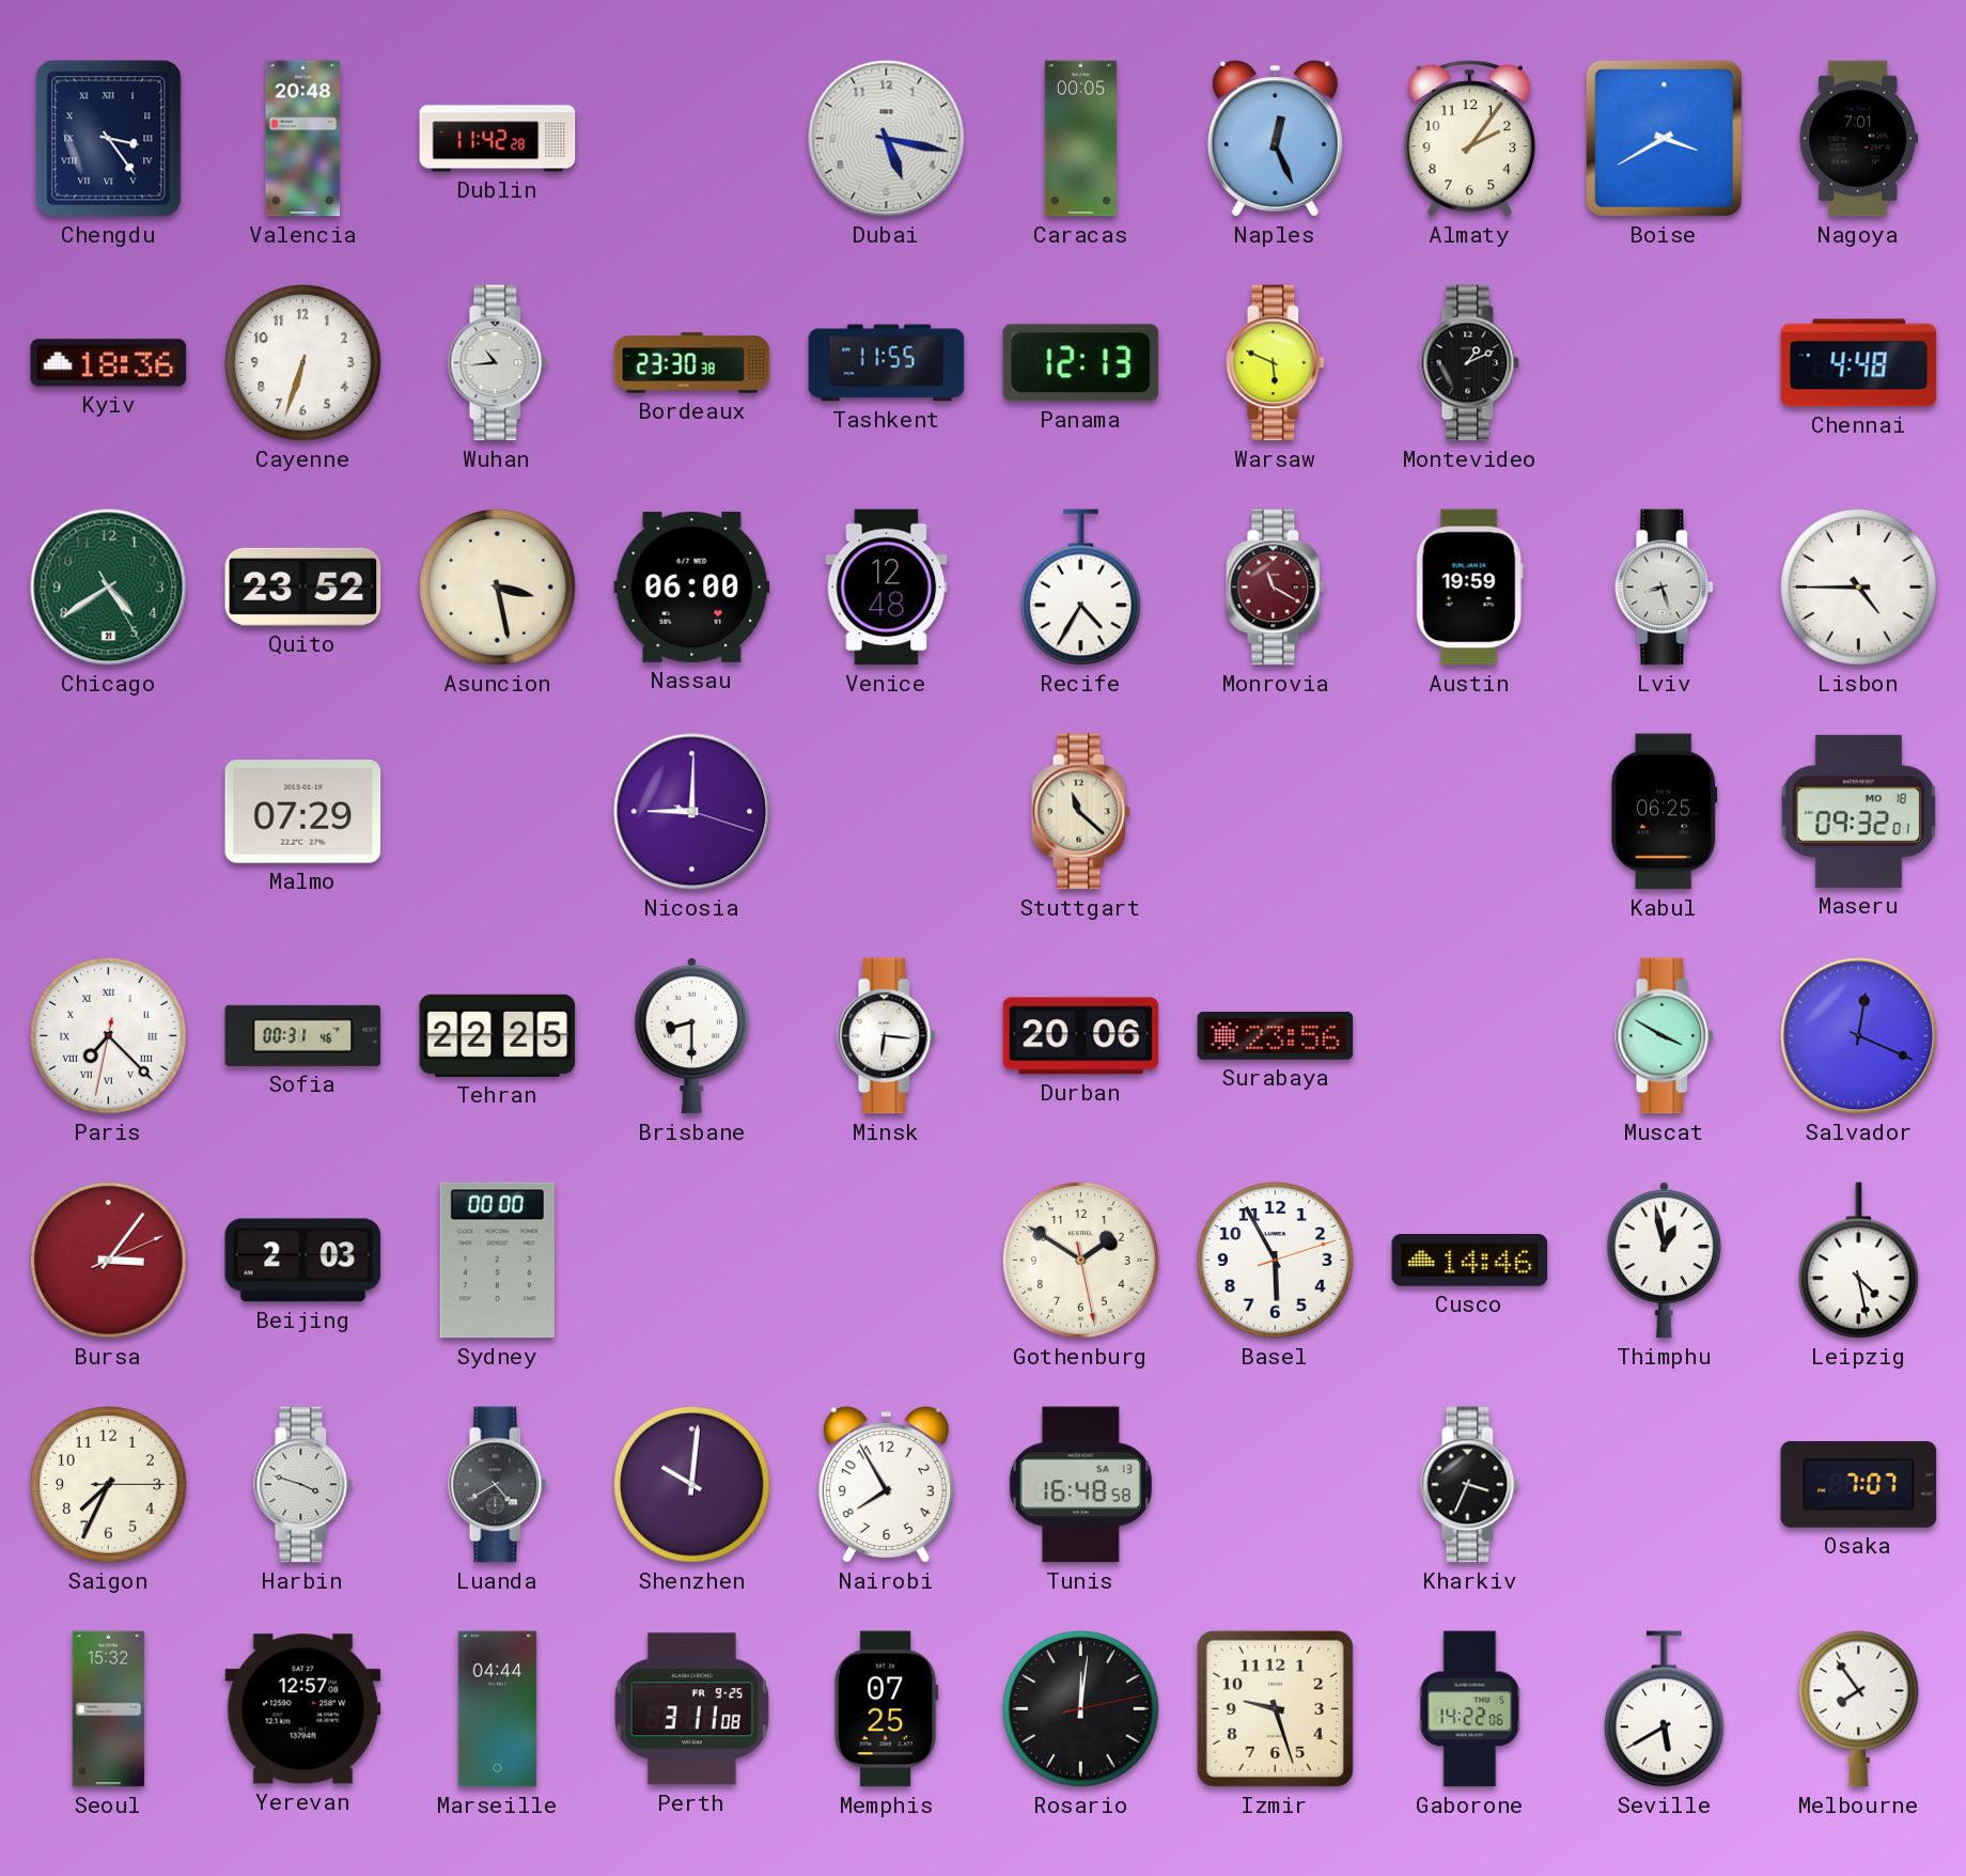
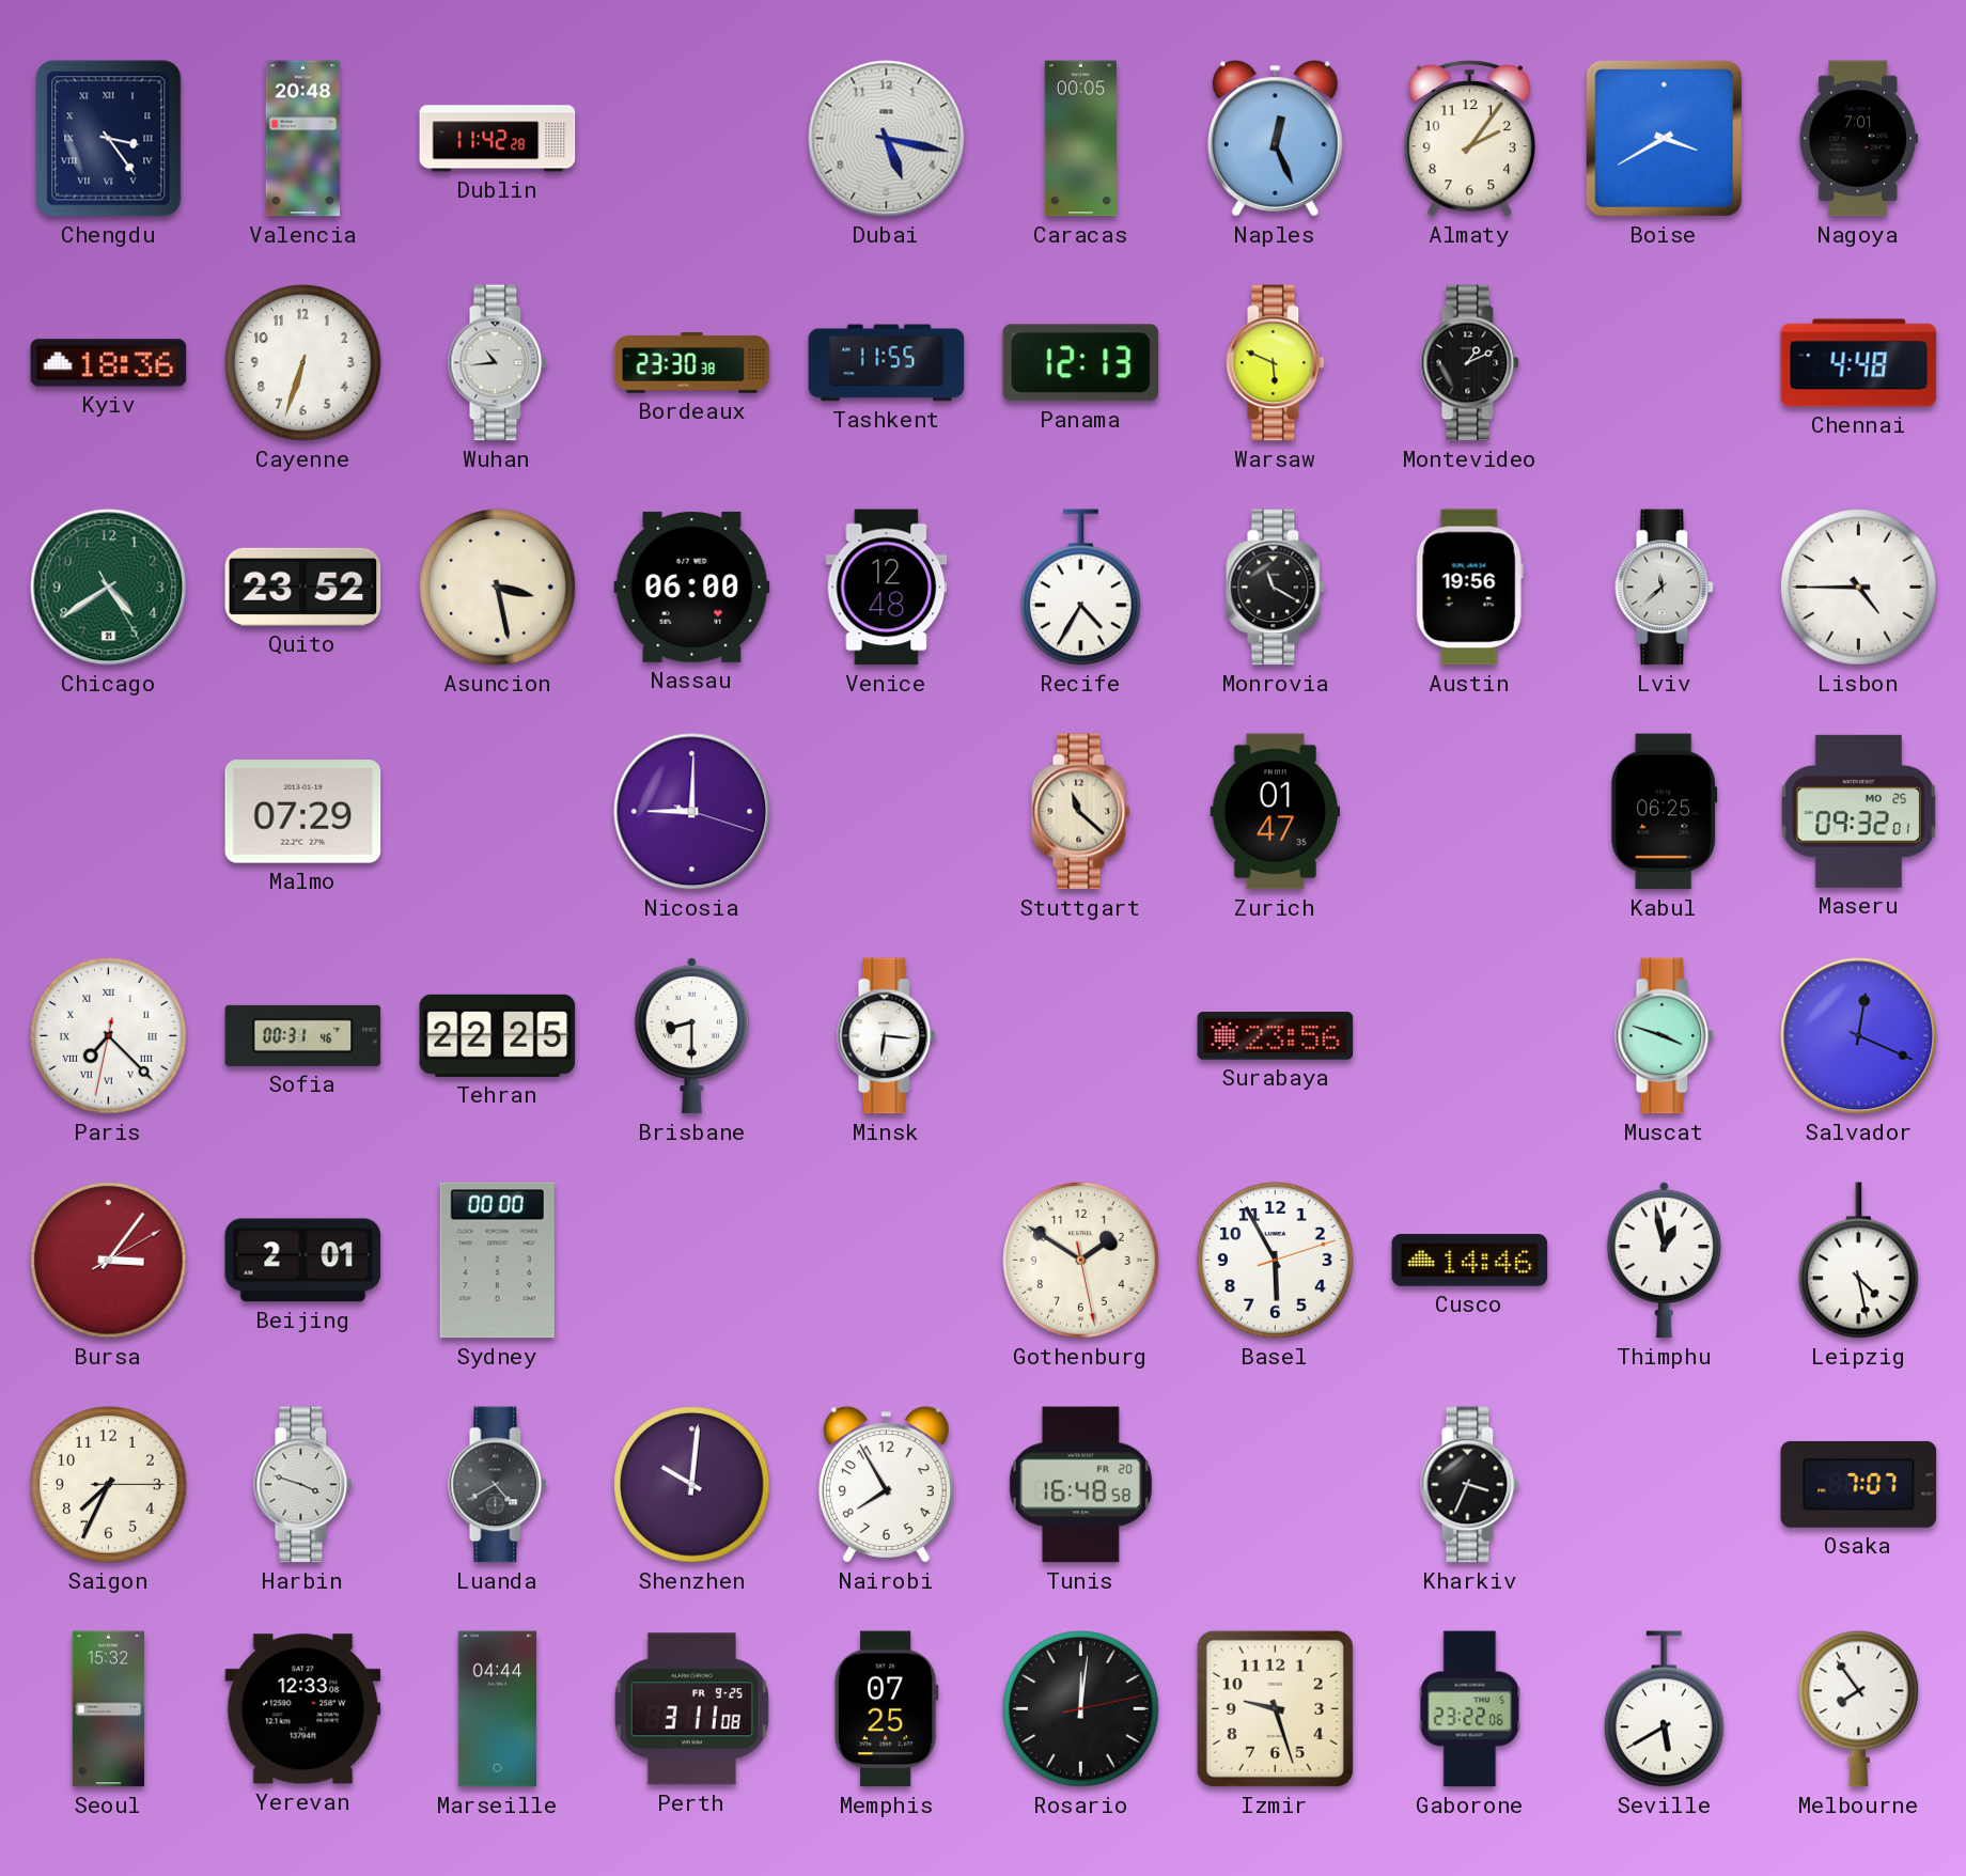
Monrovia dial: burgundy -> black
Austin: 19:59 -> 19:56
Lviv: 8:27 -> 11:38
Zurich: none -> 01:47
Maseru date: MO 18 -> MO 25
Durban: 20:06 -> none
Muscat: 3:50 -> 3:48
Bursa: 3:06:11 -> 3:06:10
Beijing: 2:03 -> 2:01
Tunis date: SA 13 -> FR 20
Yerevan: 12:57 -> 12:33
Gaborone: 14:22 -> 23:22
